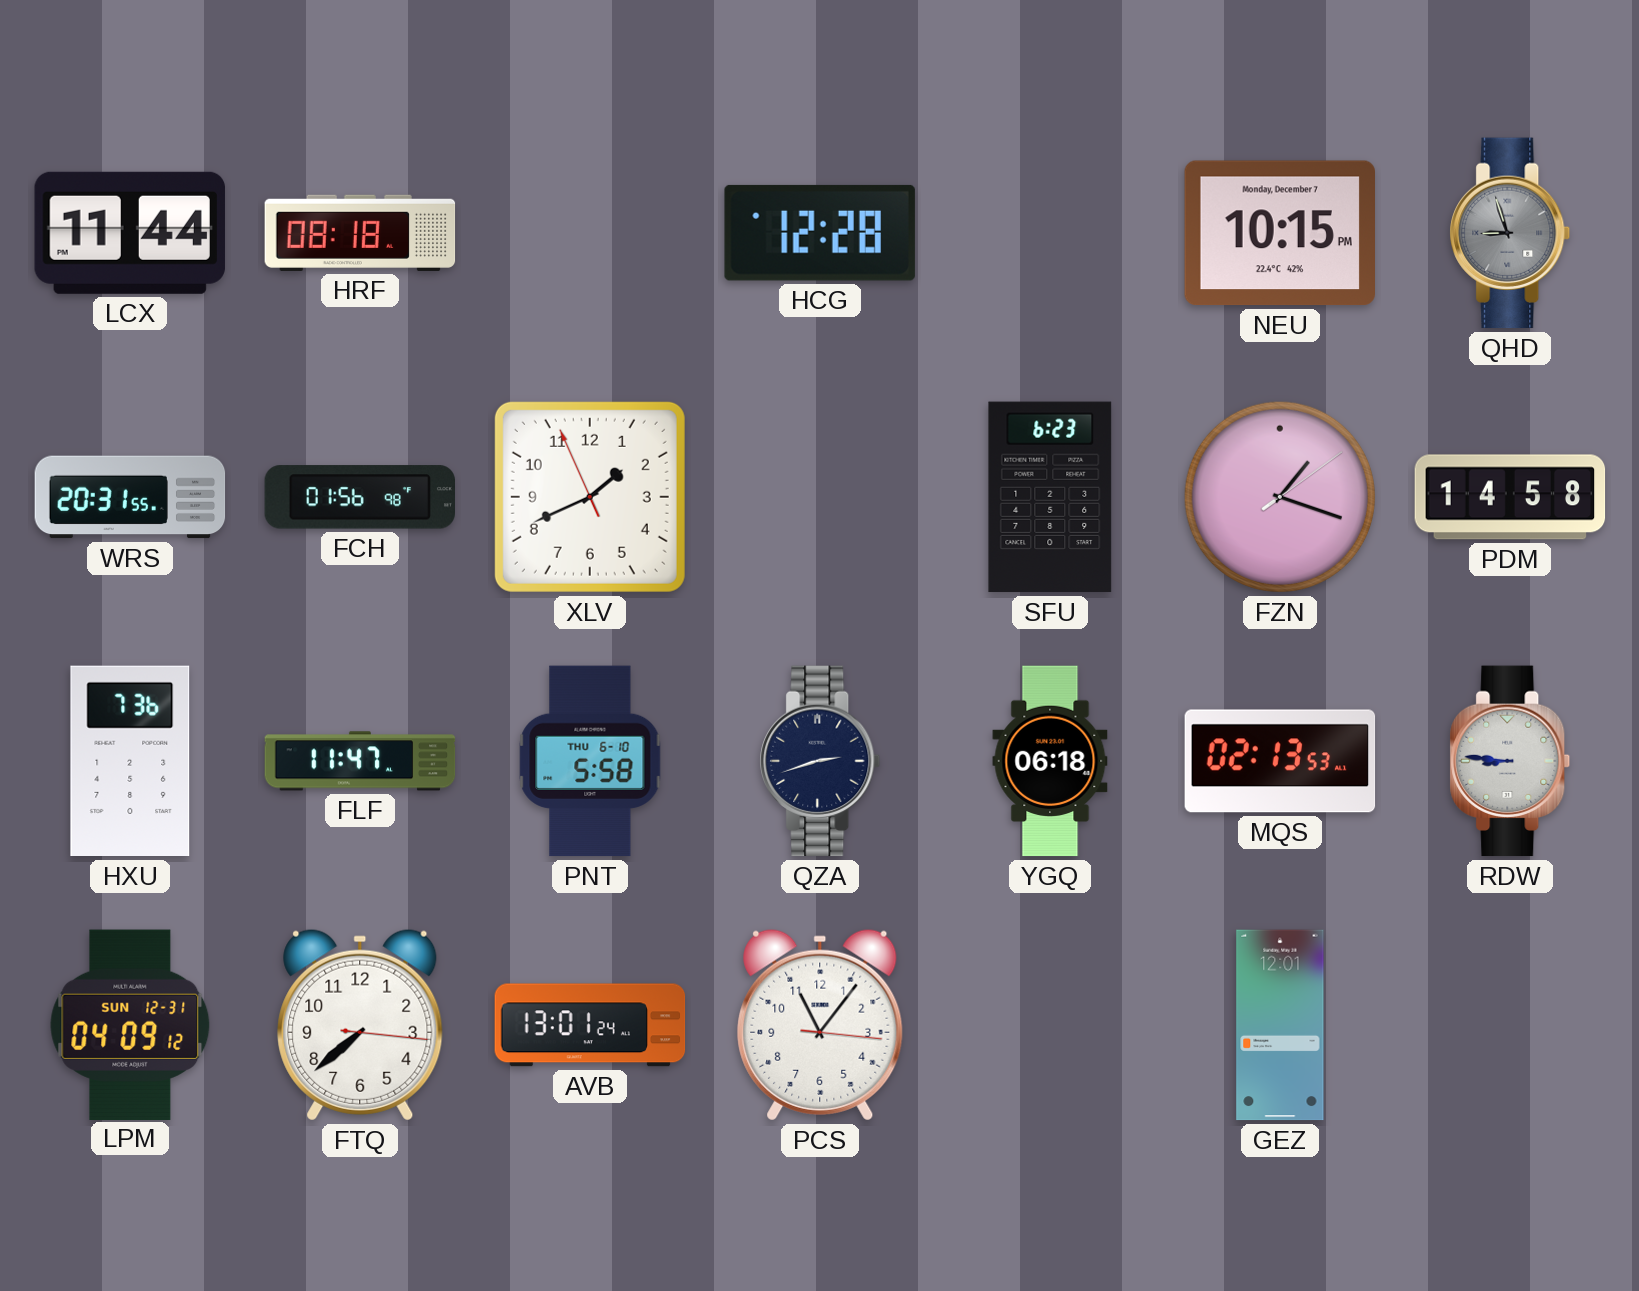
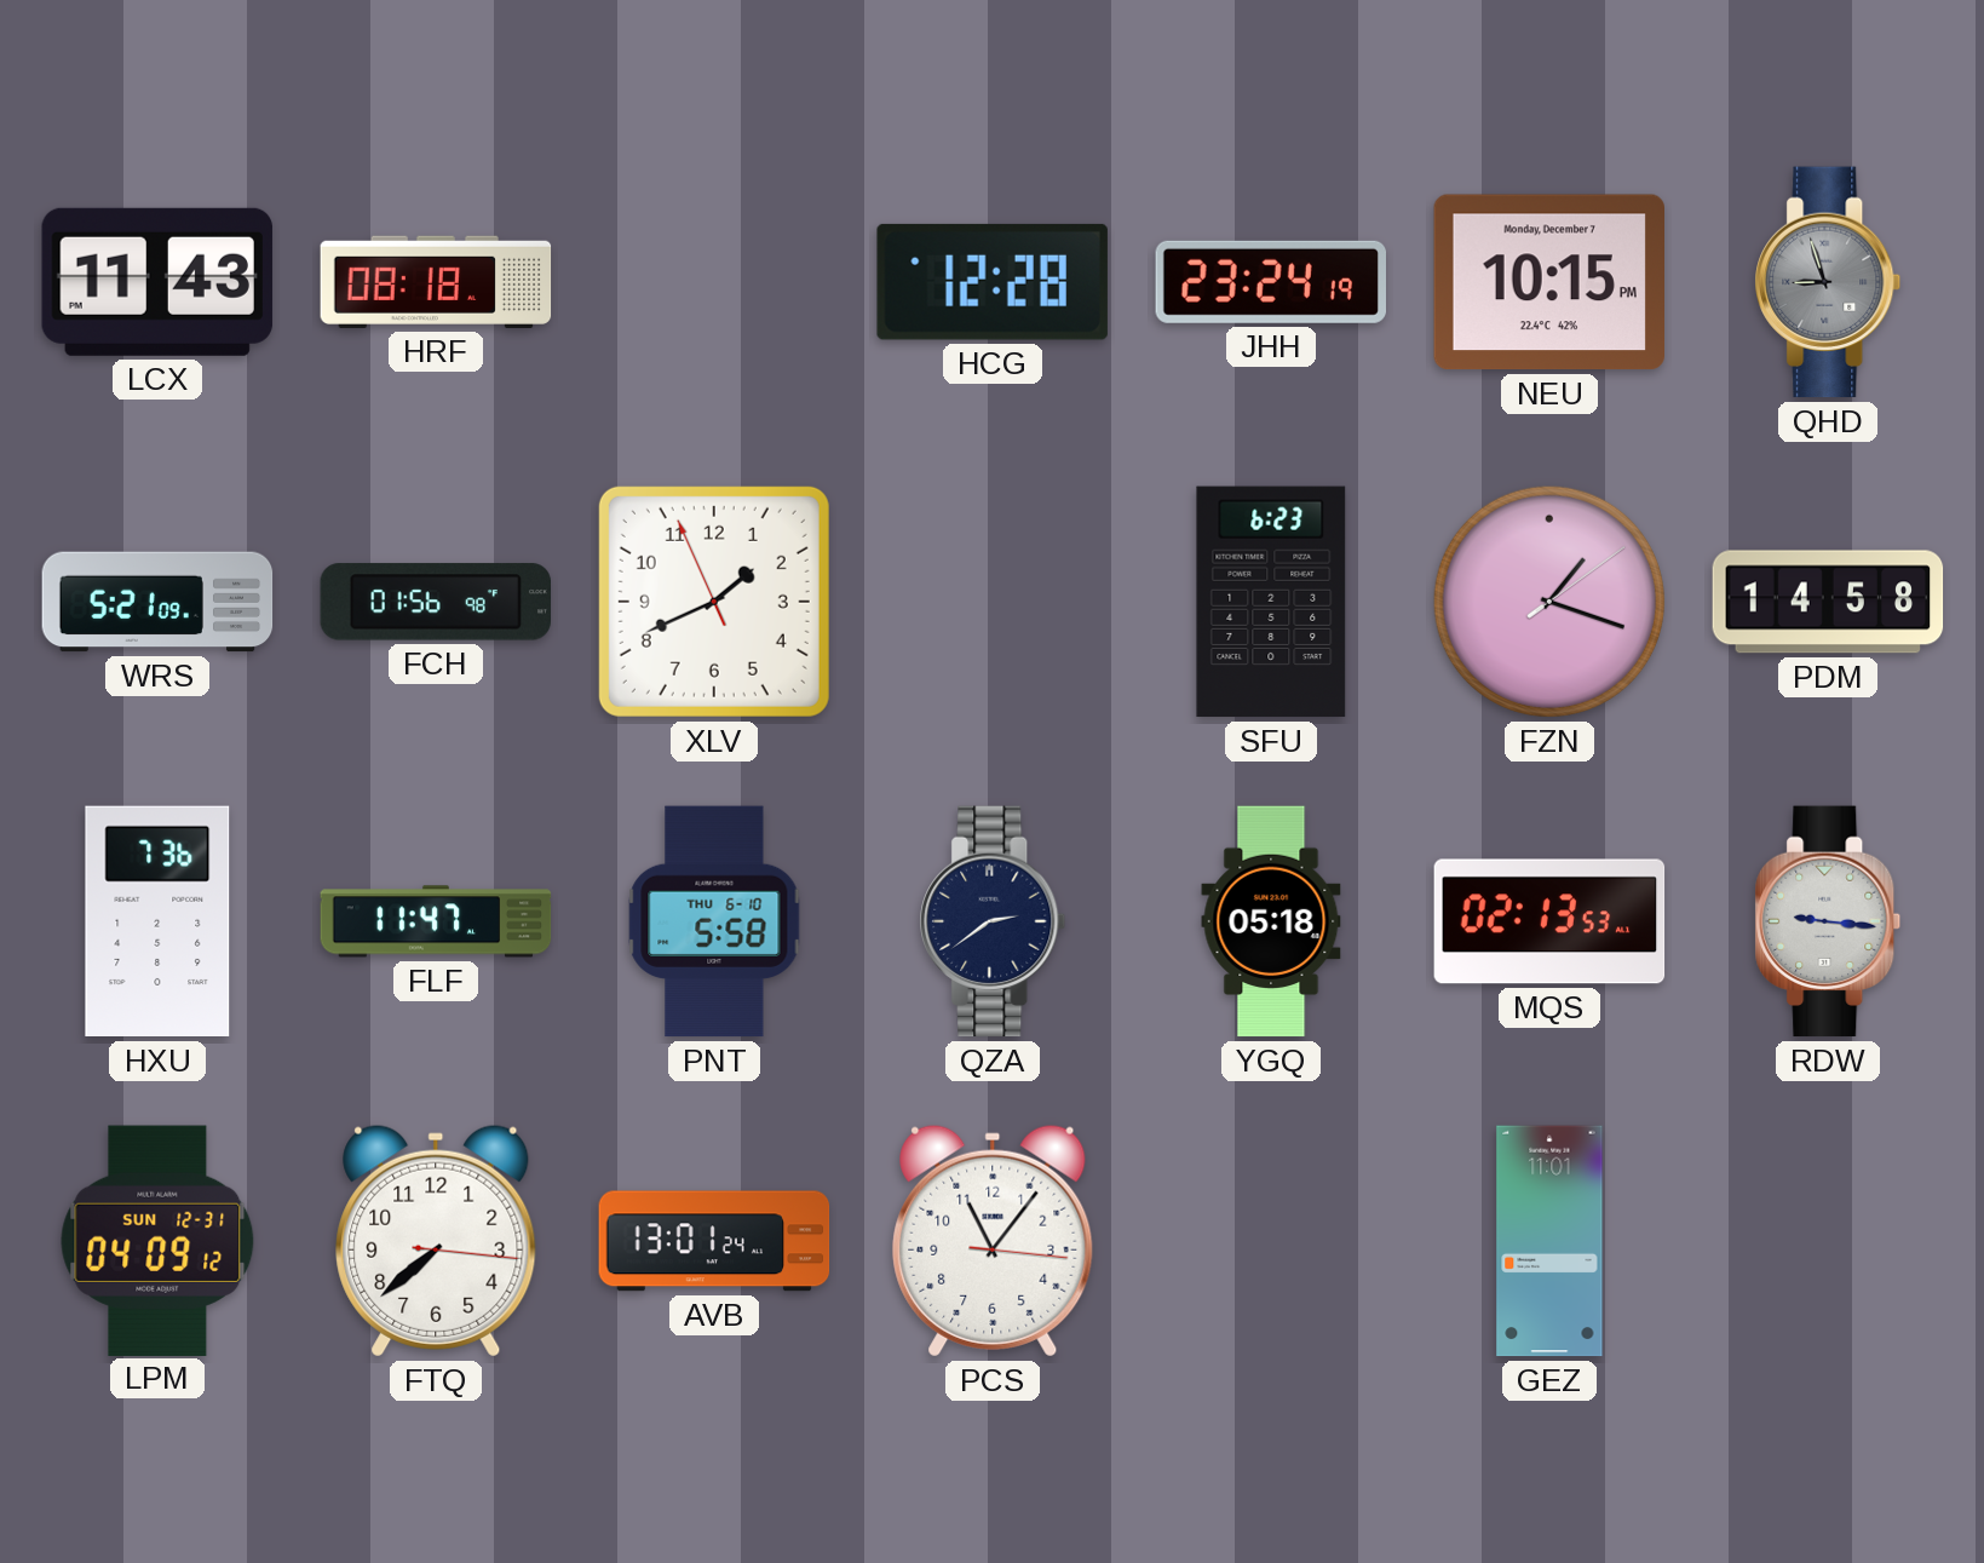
LCX: 11:44 -> 11:43
JHH: none -> 23:24
WRS: 20:31 -> 5:21
QZA: 2:42 -> 2:39
YGQ: 06:18 -> 05:18
RDW: 8:46 -> 9:16
GEZ: 12:01 -> 11:01
